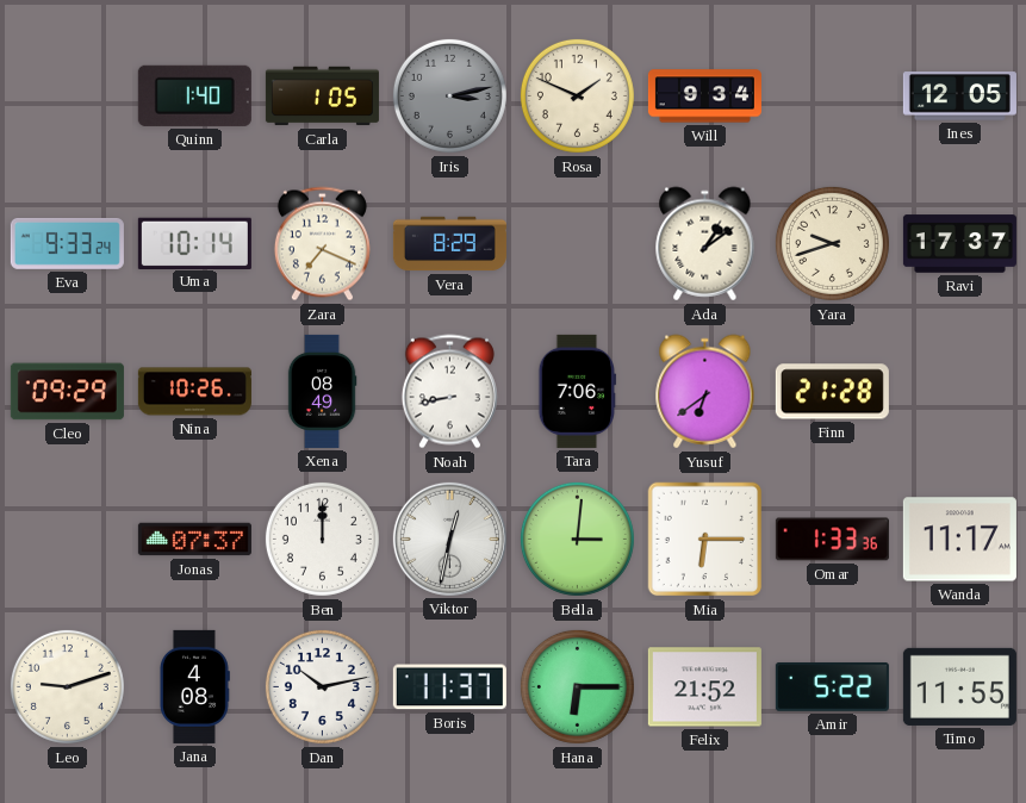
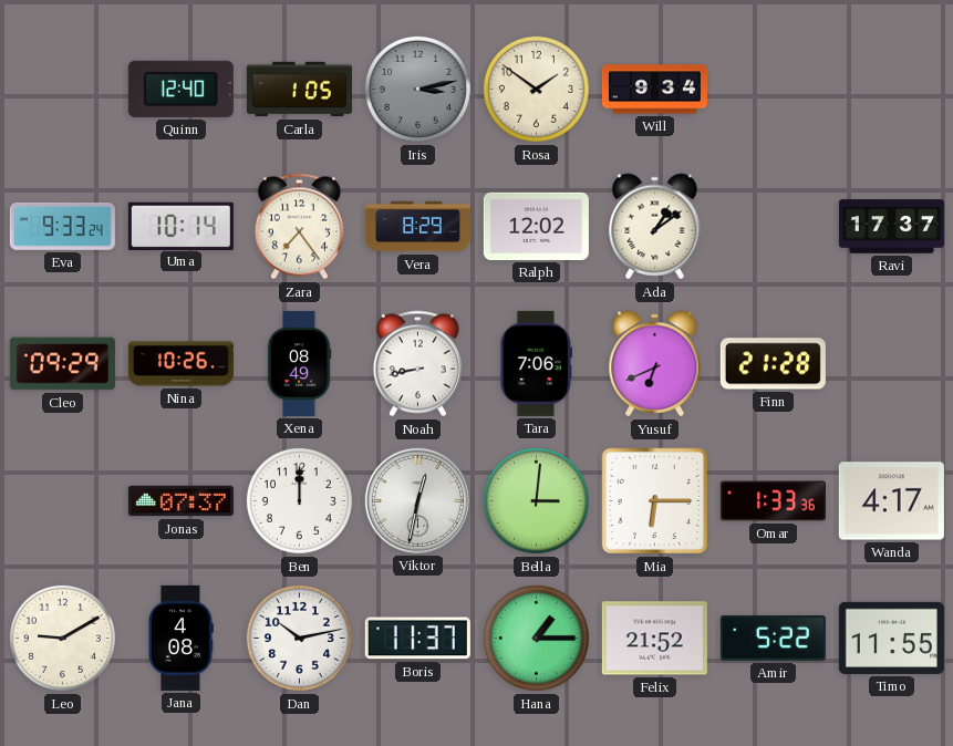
Quinn: 1:40 -> 12:40
Rosa: 1:49 -> 1:51
Ines: 12:05 -> none
Zara: 7:19 -> 7:24
Ralph: none -> 12:02
Yara: 9:42 -> none
Yusuf: 6:39 -> 6:41
Wanda: 11:17 -> 4:17
Leo: 9:12 -> 9:10
Hana: 6:15 -> 1:15
